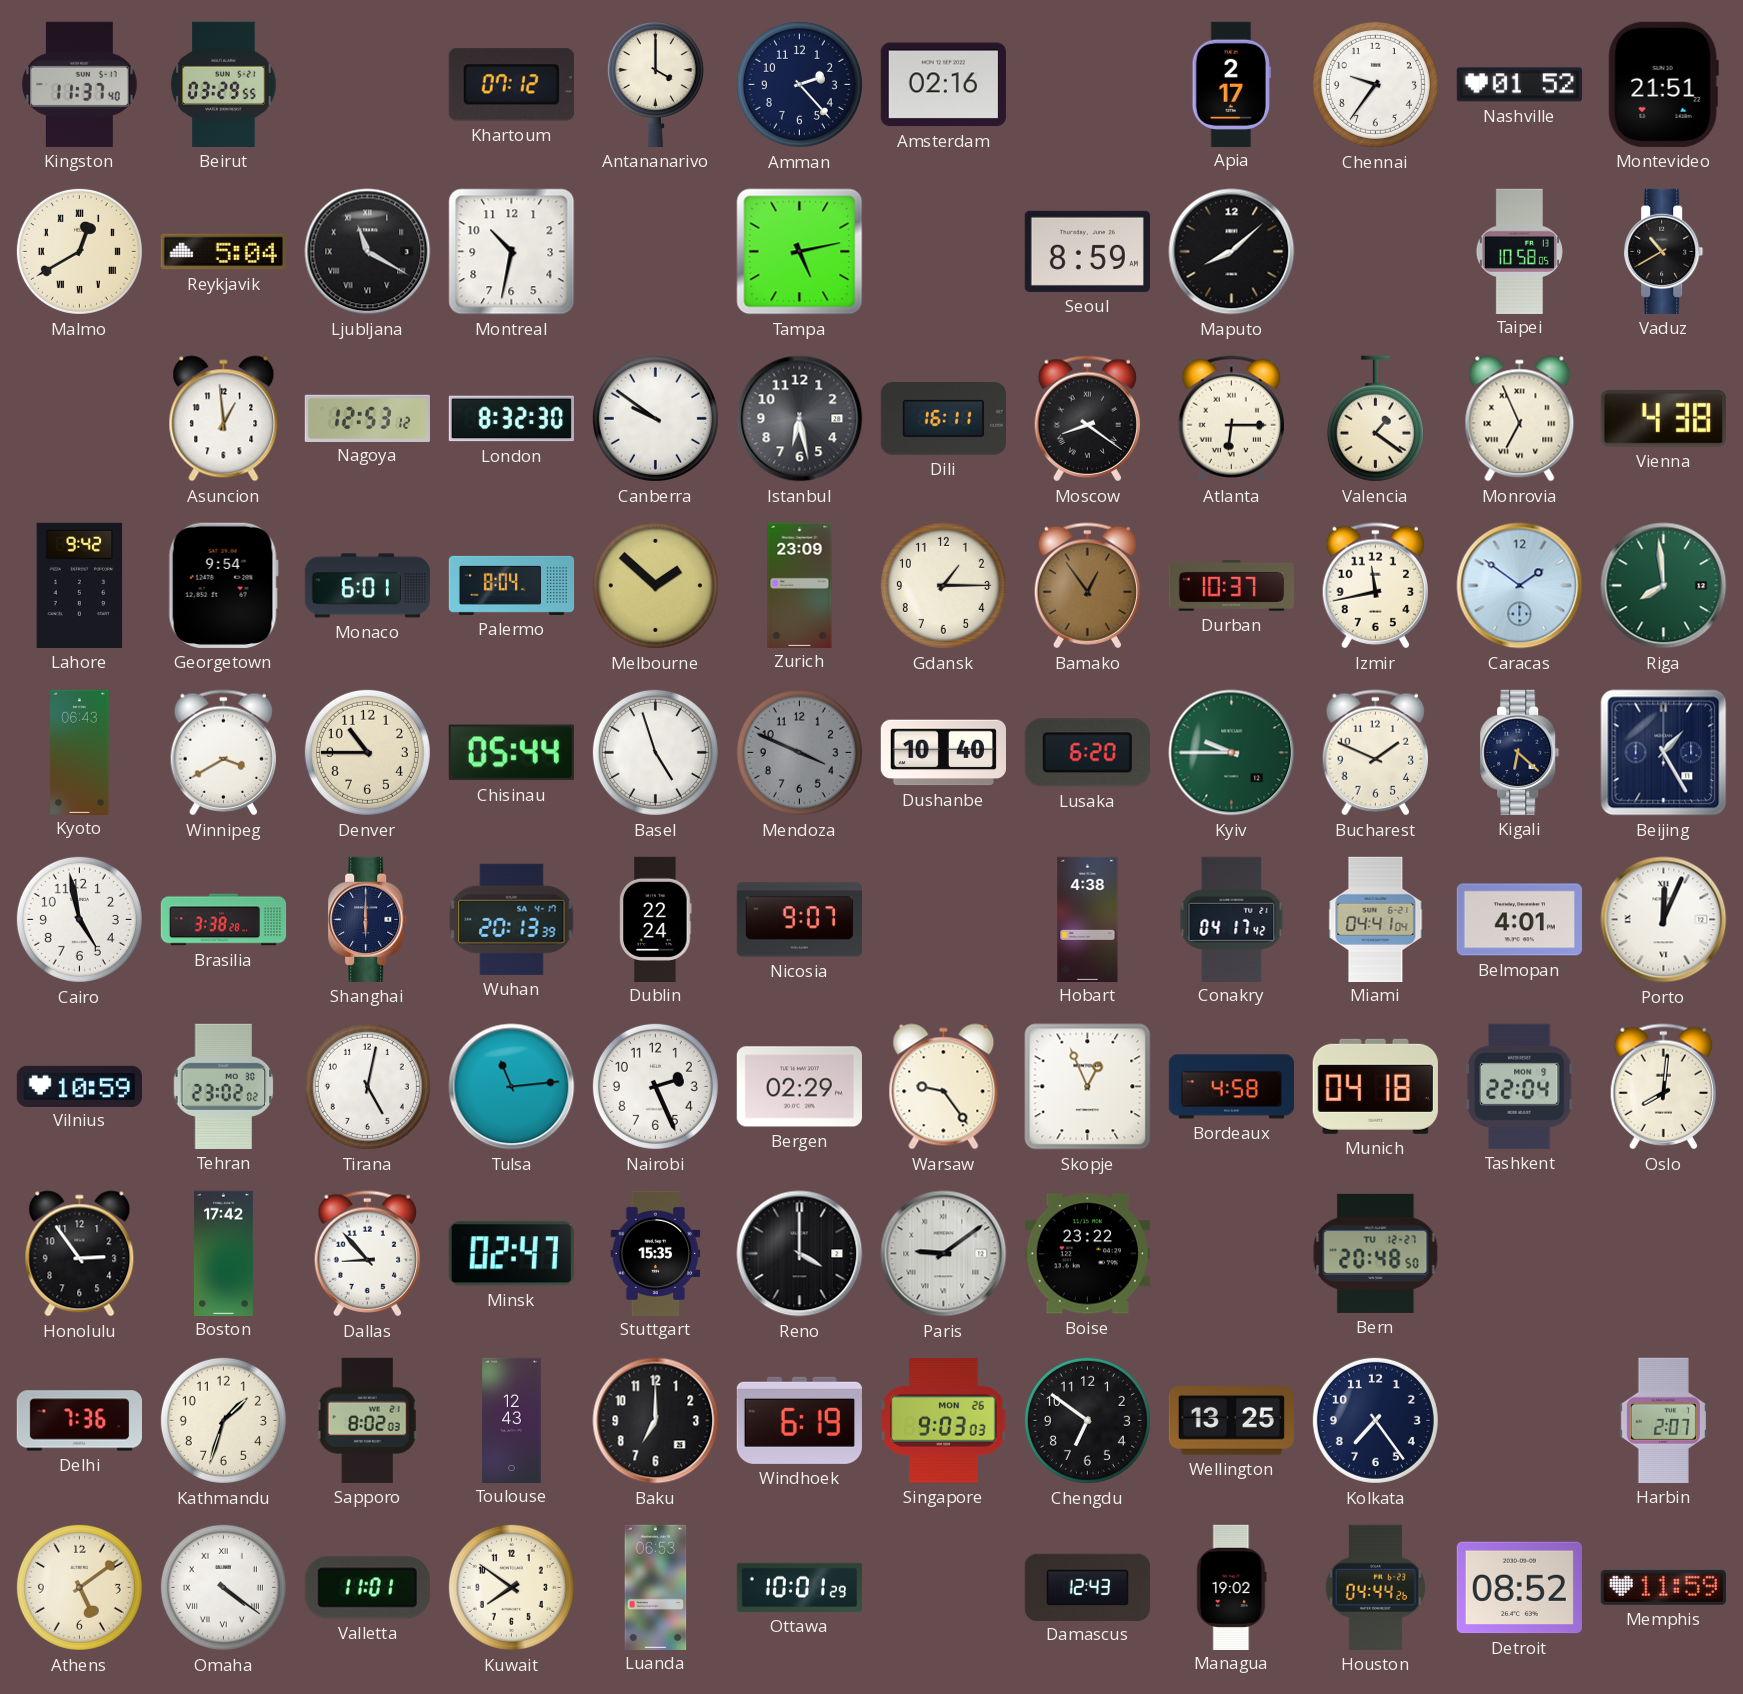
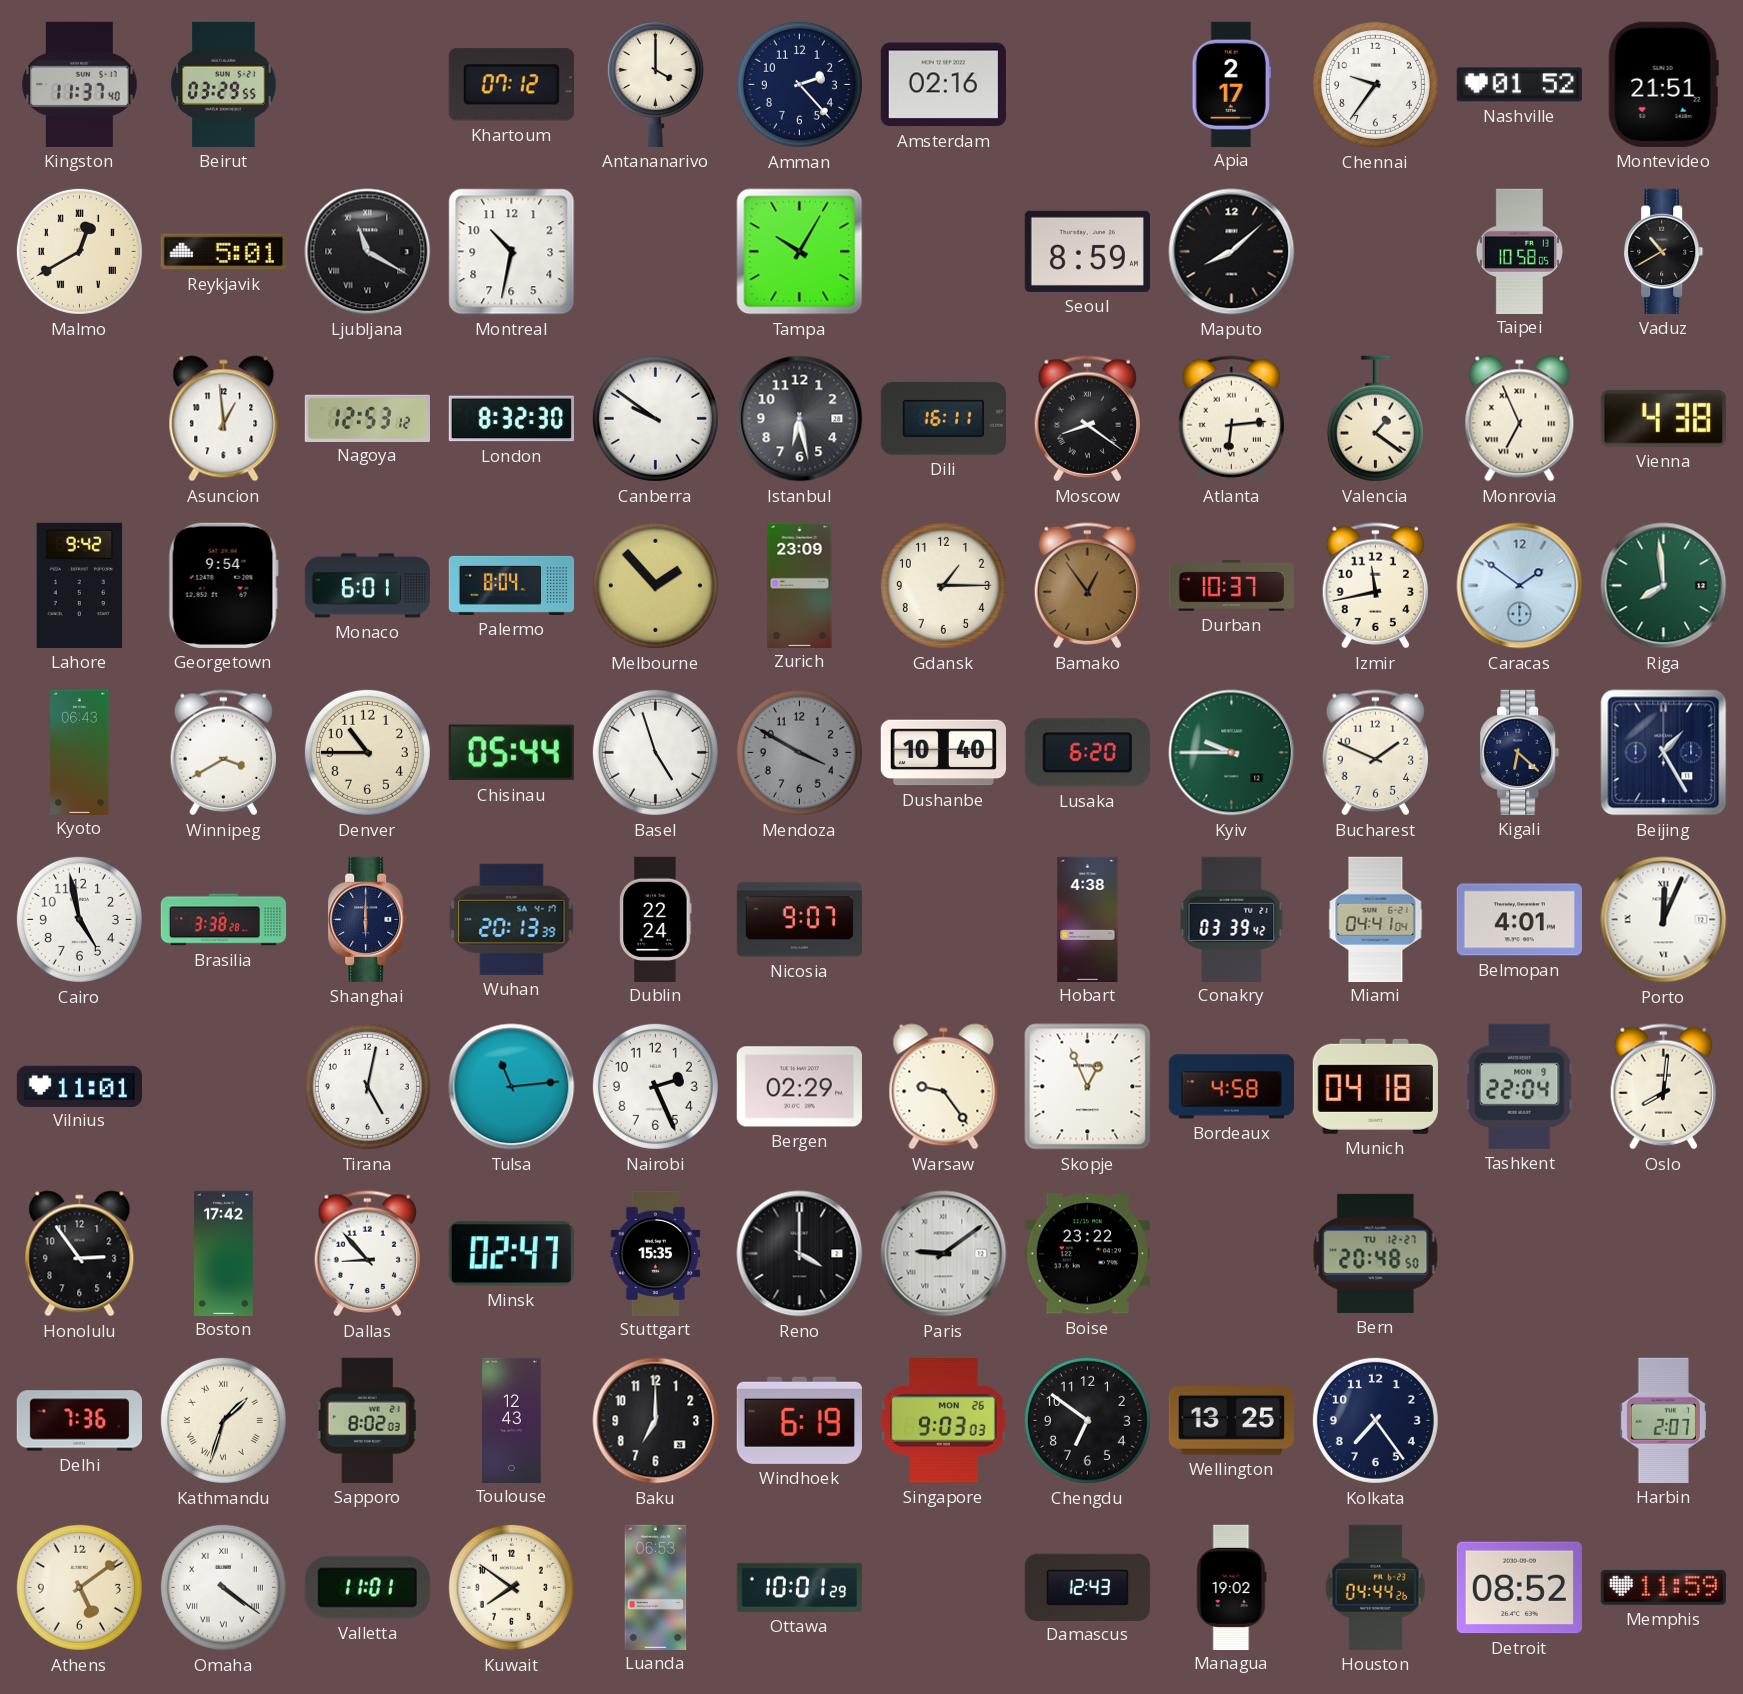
Reykjavik: 5:04 -> 5:01
Tampa: 5:13 -> 10:05
Atlanta: 6:15 -> 6:14
Melbourne: 1:52 -> 1:53
Mendoza: 3:49 -> 3:50
Conakry: 04:17 -> 03:39
Vilnius: 10:59 -> 11:01
Tehran: 23:02 -> none
Kathmandu numerals: Arabic -> Roman
